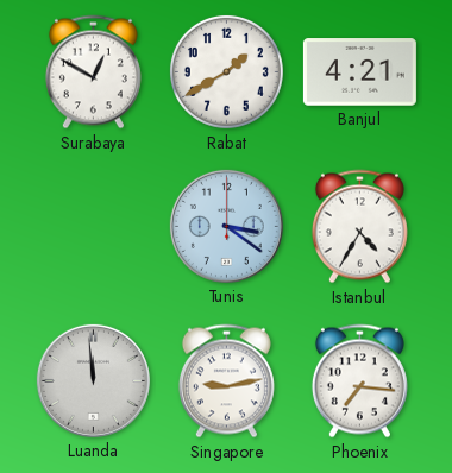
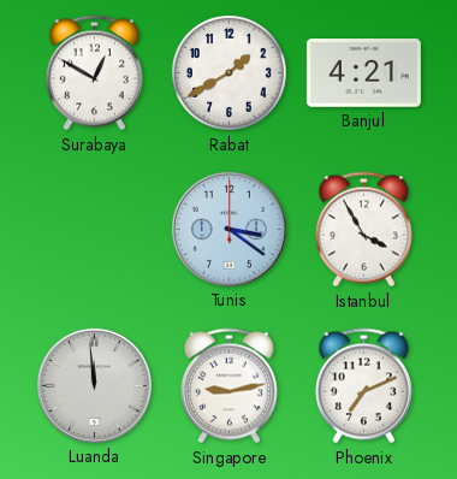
Istanbul: 4:35 -> 3:55
Phoenix: 7:16 -> 7:11
